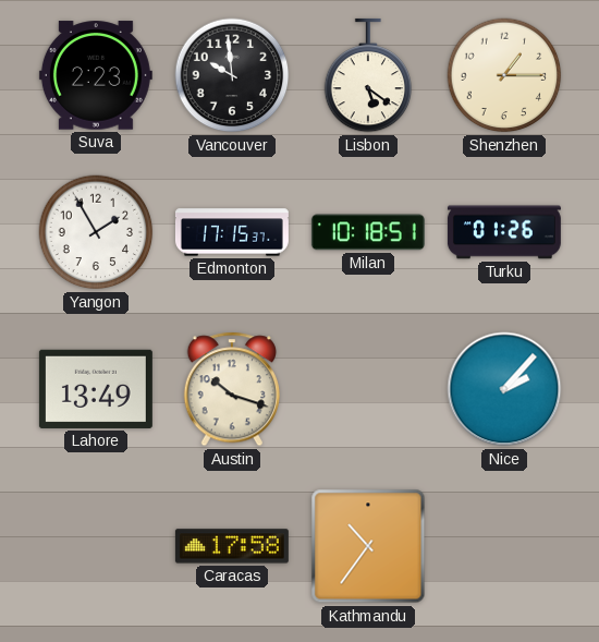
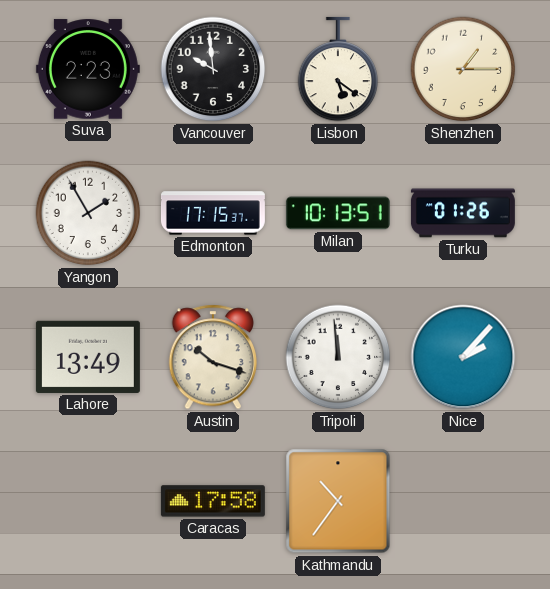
Milan: 10:18 -> 10:13
Tripoli: none -> 11:59
